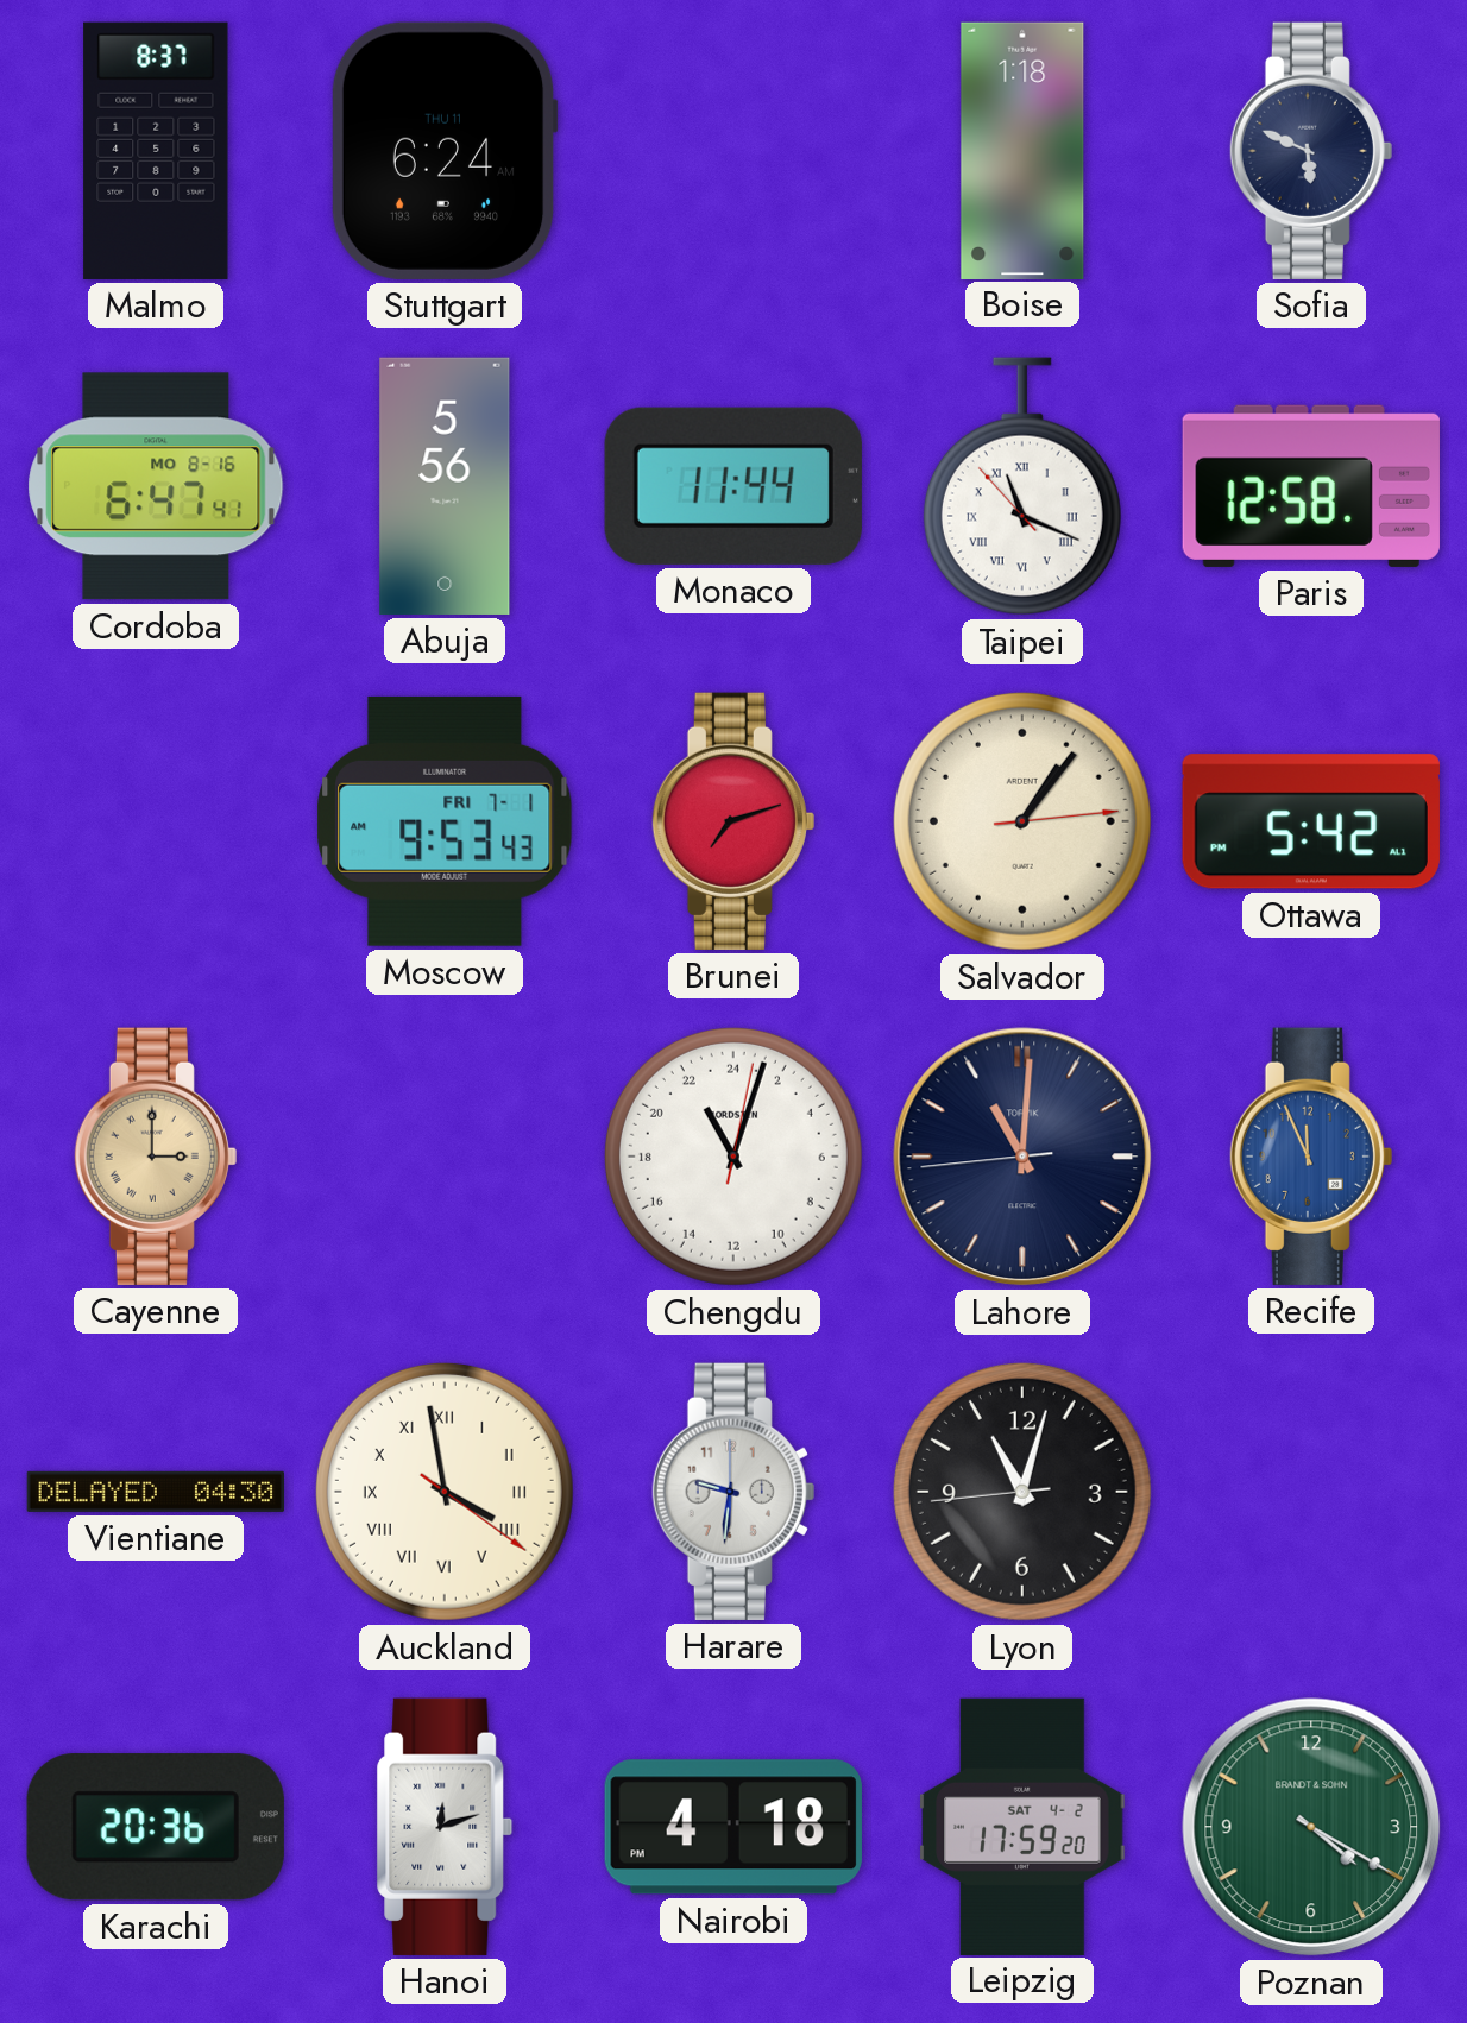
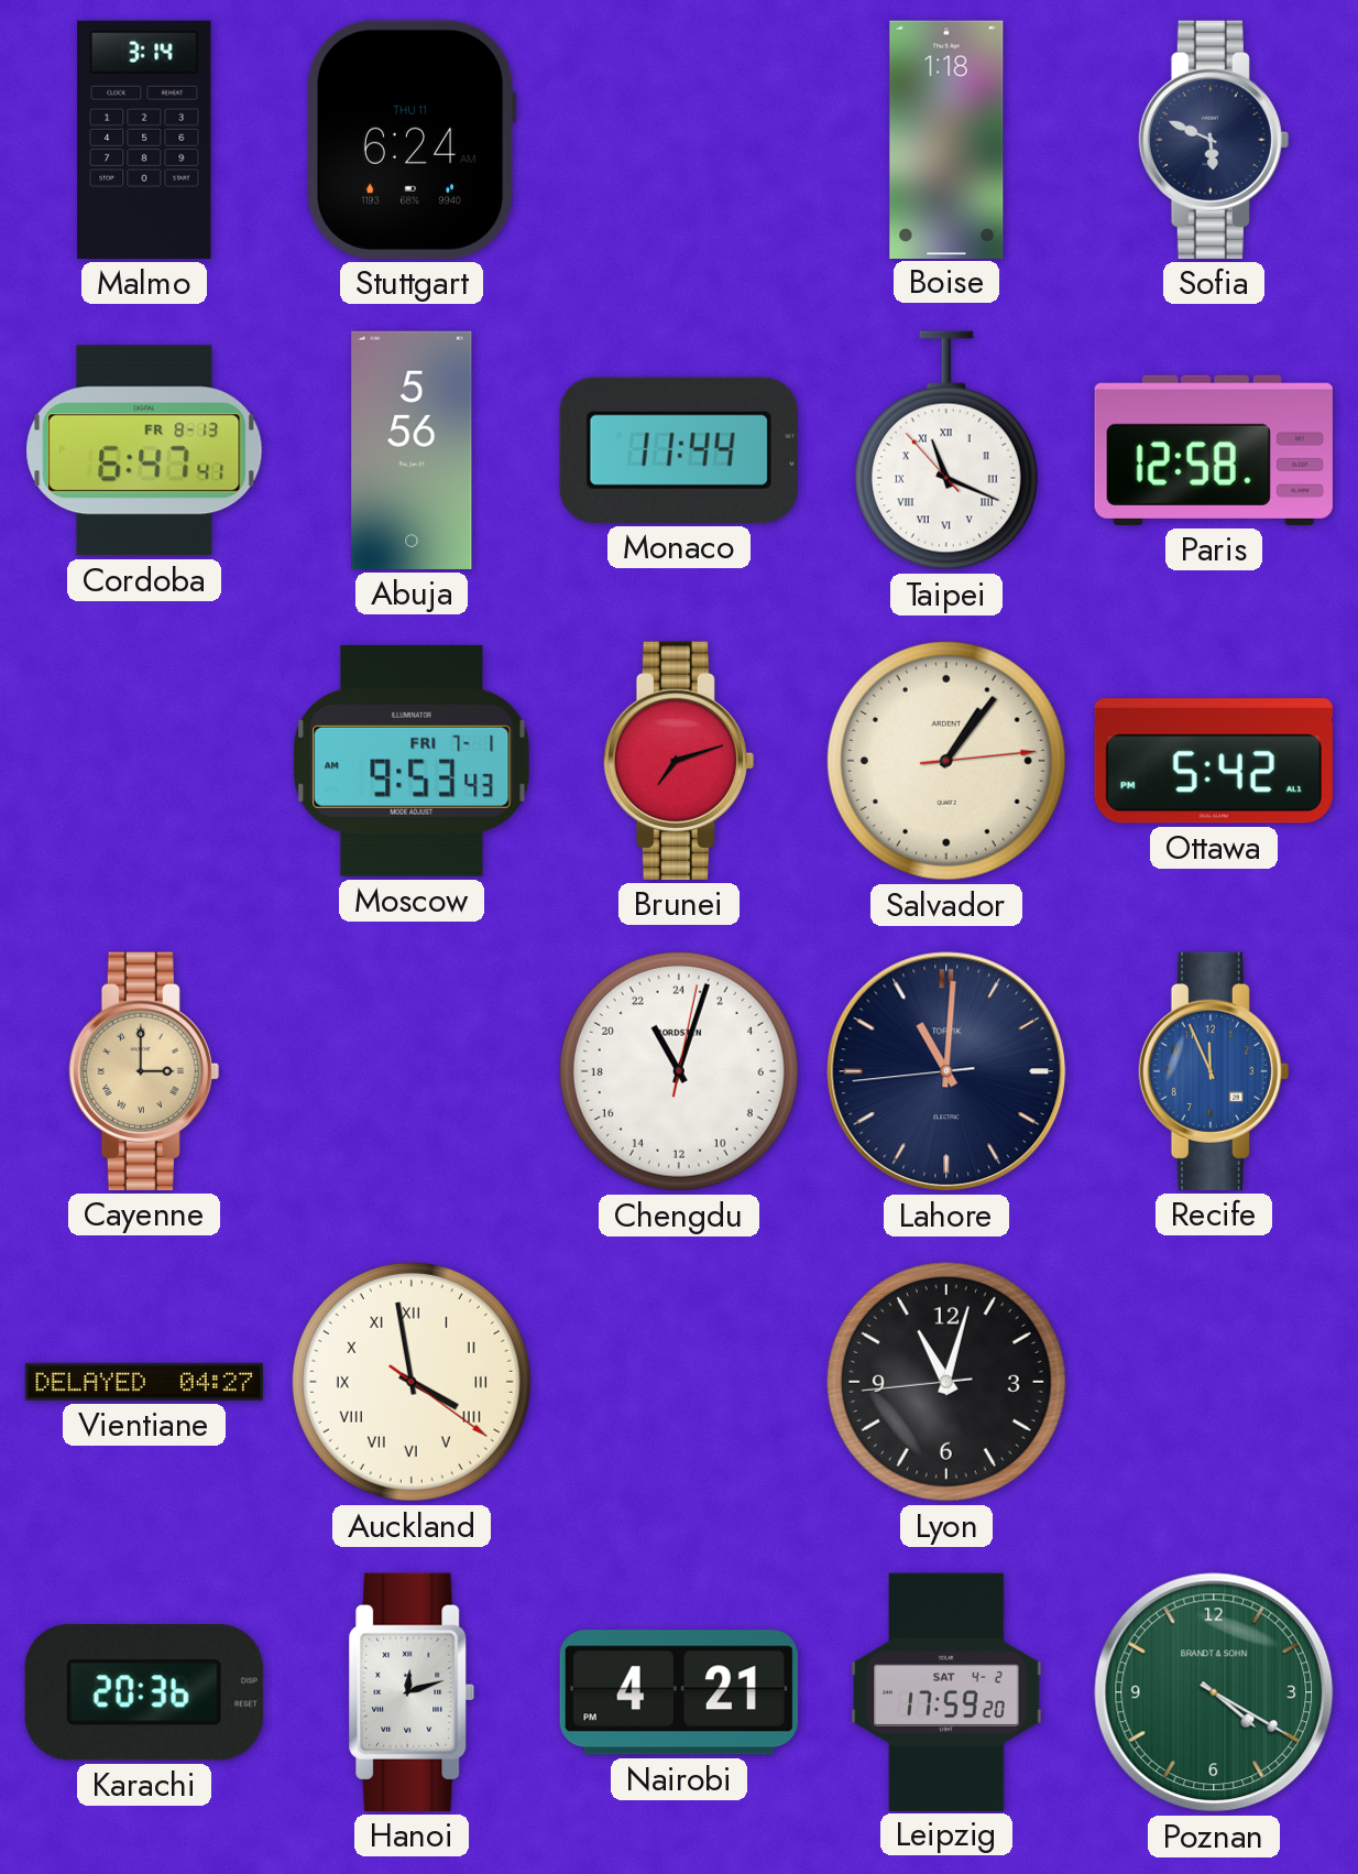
Malmo: 8:37 -> 3:14
Cordoba date: MO 8-16 -> FR 8-13
Vientiane: 04:30 -> 04:27
Harare: 9:31 -> none
Nairobi: 4:18 -> 4:21
